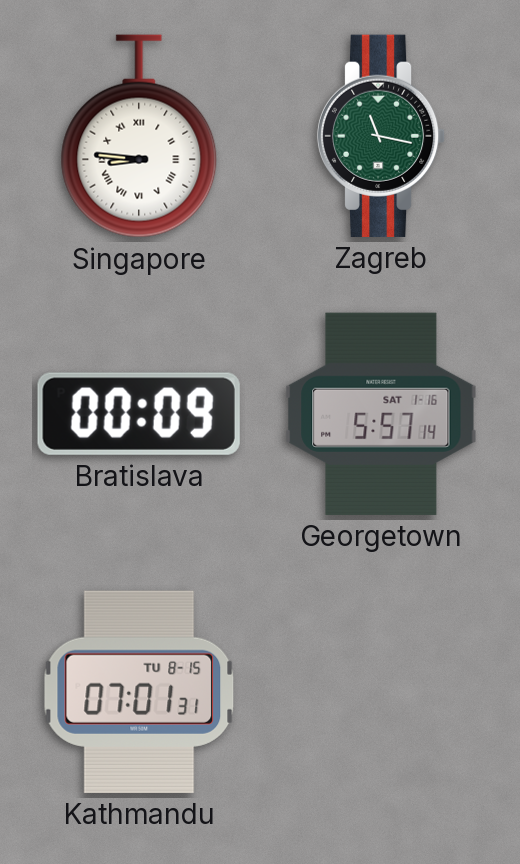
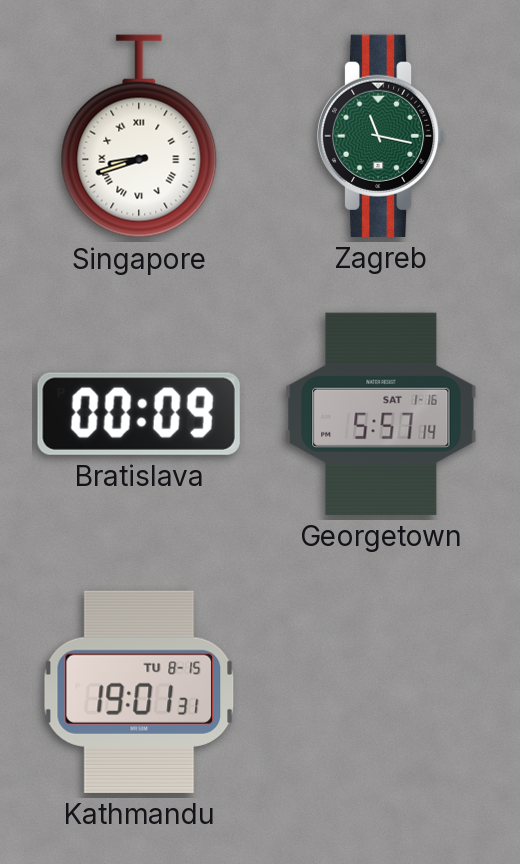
Singapore: 8:46 -> 8:42
Kathmandu: 07:01 -> 19:01
